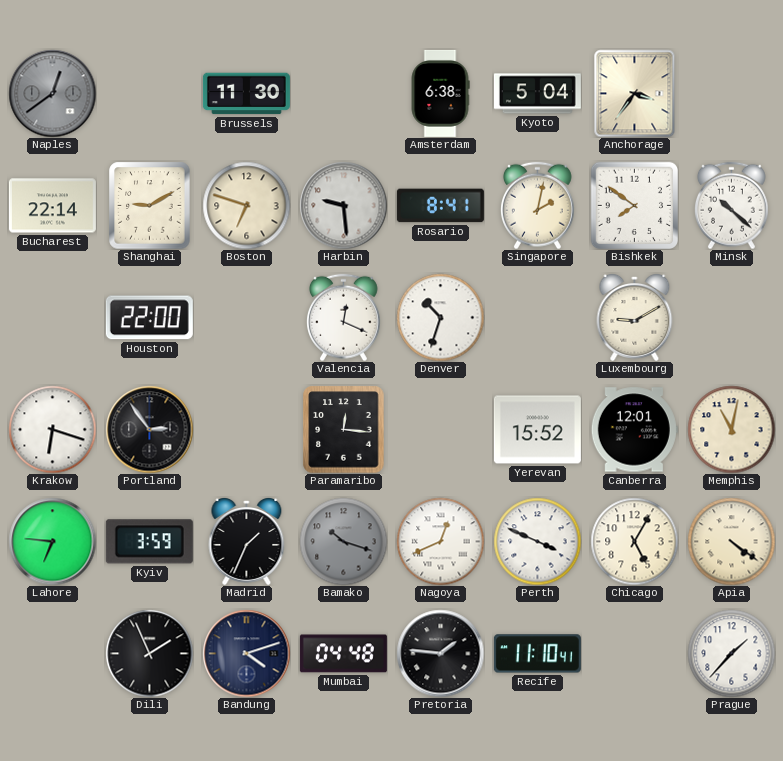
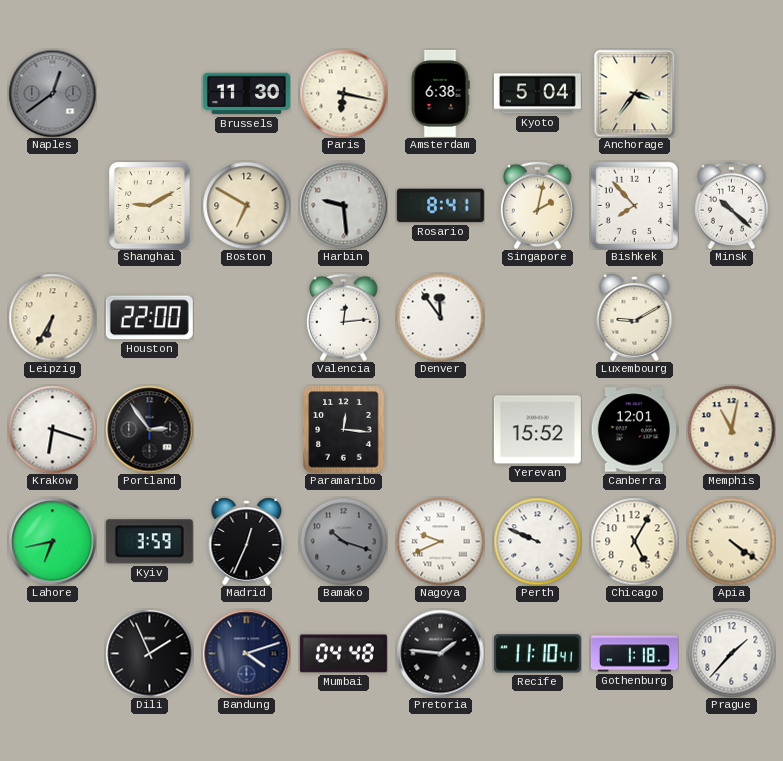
Paris: none -> 6:17
Bucharest: 22:14 -> none
Boston: 6:48 -> 6:50
Bishkek: 7:51 -> 7:53
Leipzig: none -> 6:35
Valencia: 12:19 -> 12:14
Denver: 10:33 -> 11:54
Lahore: 6:46 -> 6:43
Madrid: 1:34 -> 12:34
Nagoya: 12:41 -> 9:41
Perth: 3:49 -> 9:49
Gothenburg: none -> 1:18
